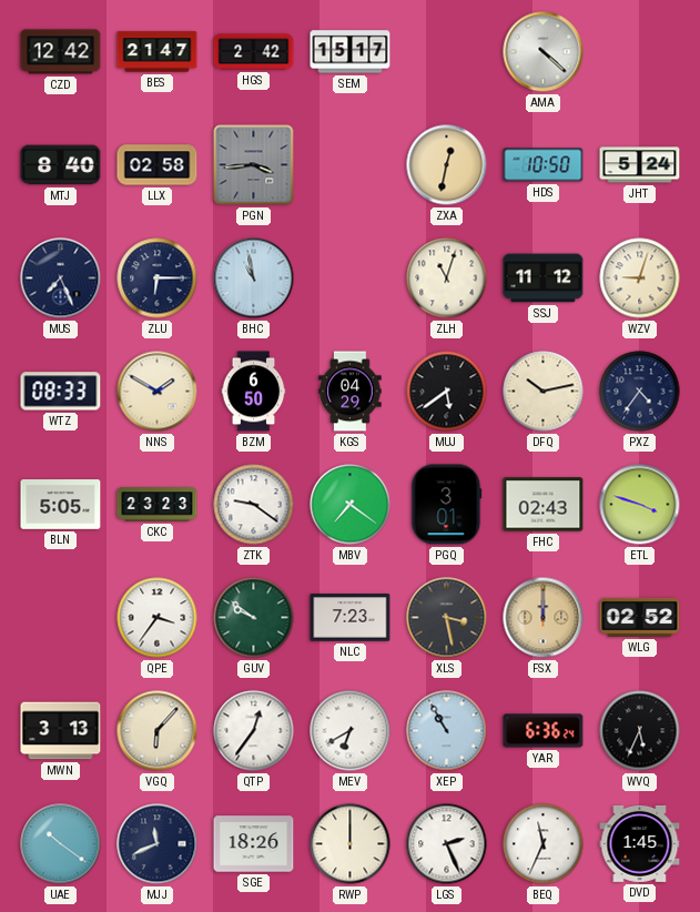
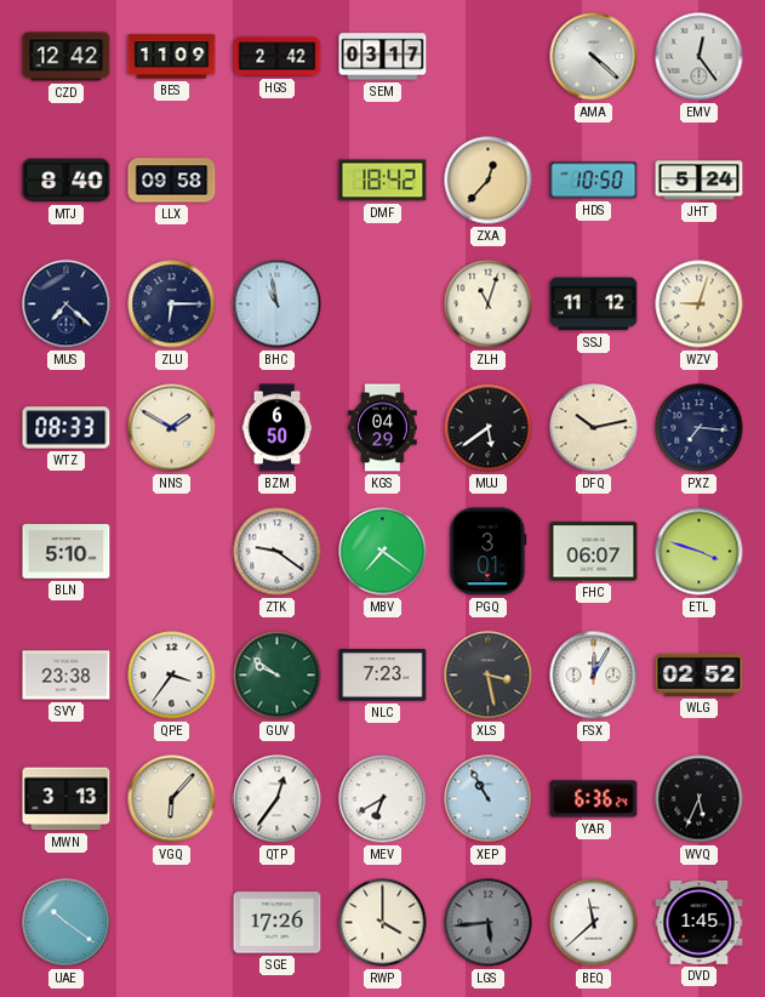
BES: 21:47 -> 11:09
SEM: 15:17 -> 03:17
EMV: none -> 12:24
LLX: 02:58 -> 09:58
PGN: 3:44 -> none
DMF: none -> 18:42
ZXA: 12:32 -> 12:37
MUS: 7:26 -> 7:22
PXZ: 4:36 -> 7:16
BLN: 5:05 -> 5:10
CKC: 23:23 -> none
FHC: 02:43 -> 06:07
SVY: none -> 23:38
FSX: 12:00 -> 12:05
FSX dial: champagne -> white
MJJ: 11:41 -> none
SGE: 18:26 -> 17:26
RWP: 12:00 -> 4:00
LGS: 2:26 -> 5:44
LGS dial: white -> grey
BEQ: 11:34 -> 11:38
